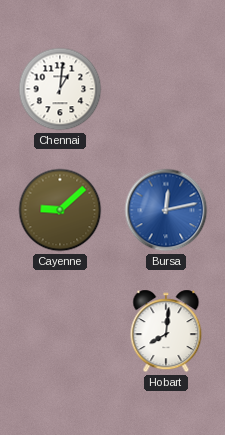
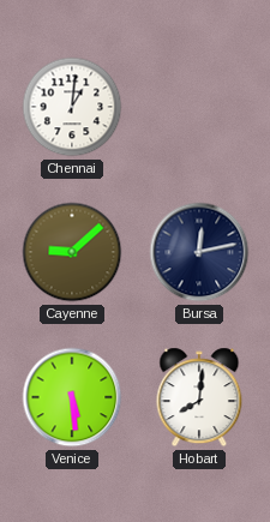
Bursa dial: blue -> navy
Venice: none -> 5:29
